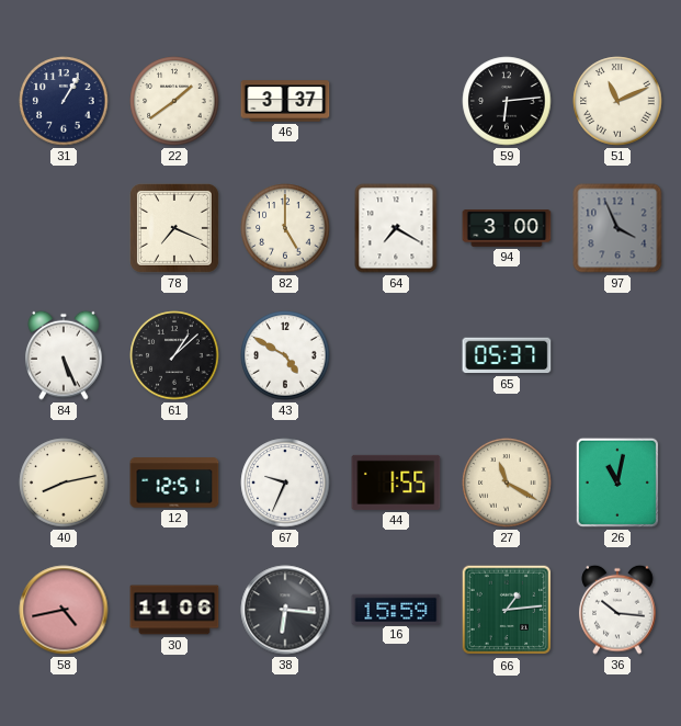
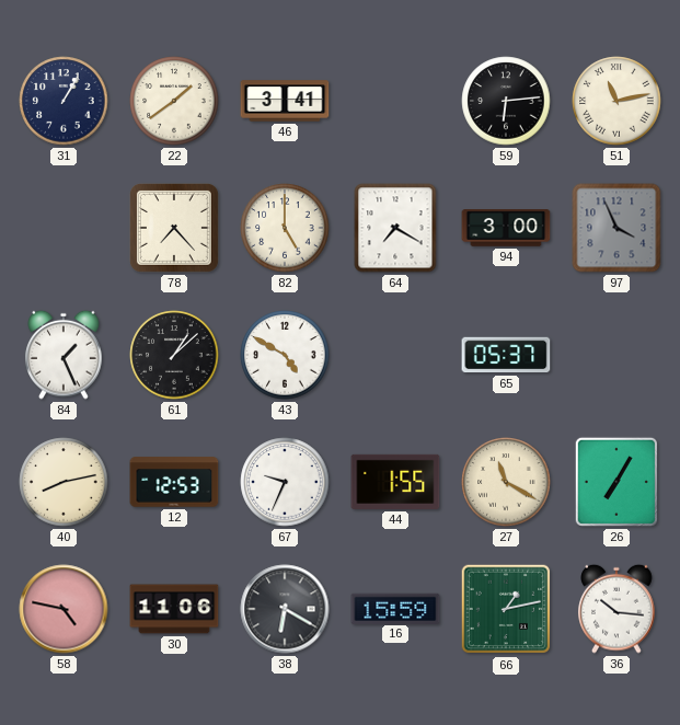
46: 3:37 -> 3:41
51: 11:11 -> 11:13
78: 7:19 -> 7:23
84: 5:26 -> 1:26
12: 12:51 -> 12:53
26: 11:02 -> 7:05
58: 4:43 -> 4:47
38: 6:16 -> 6:20
66: 1:14 -> 1:13
